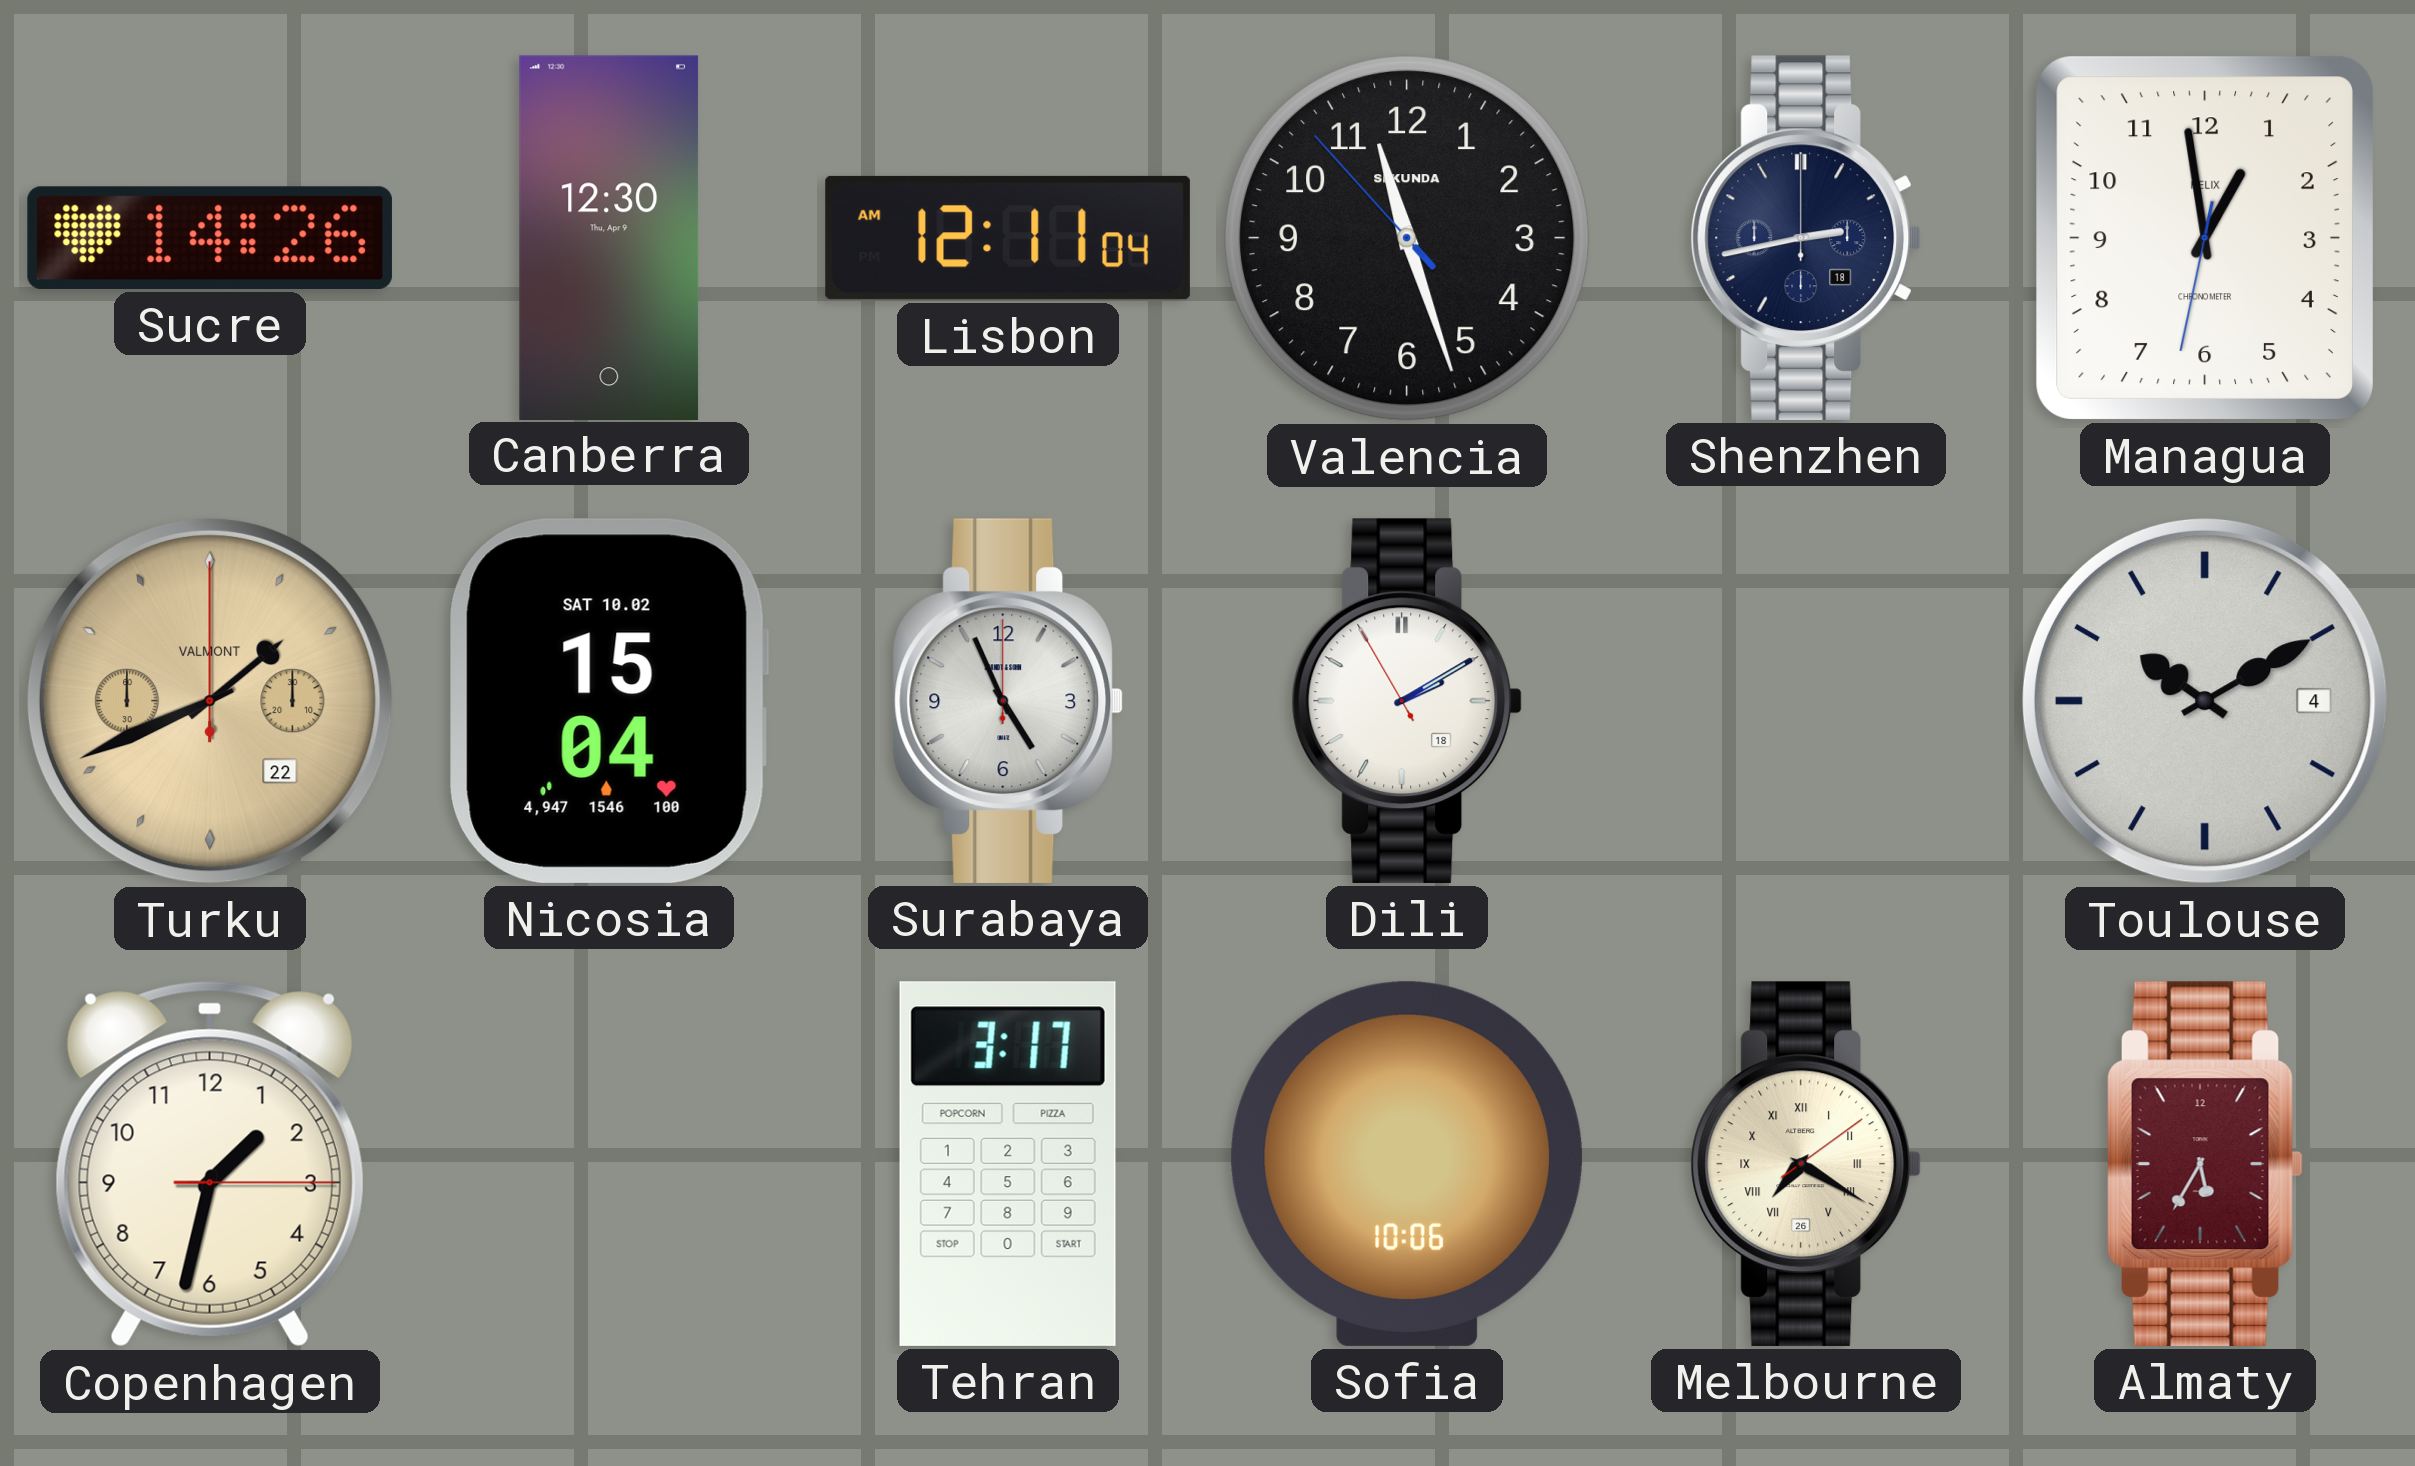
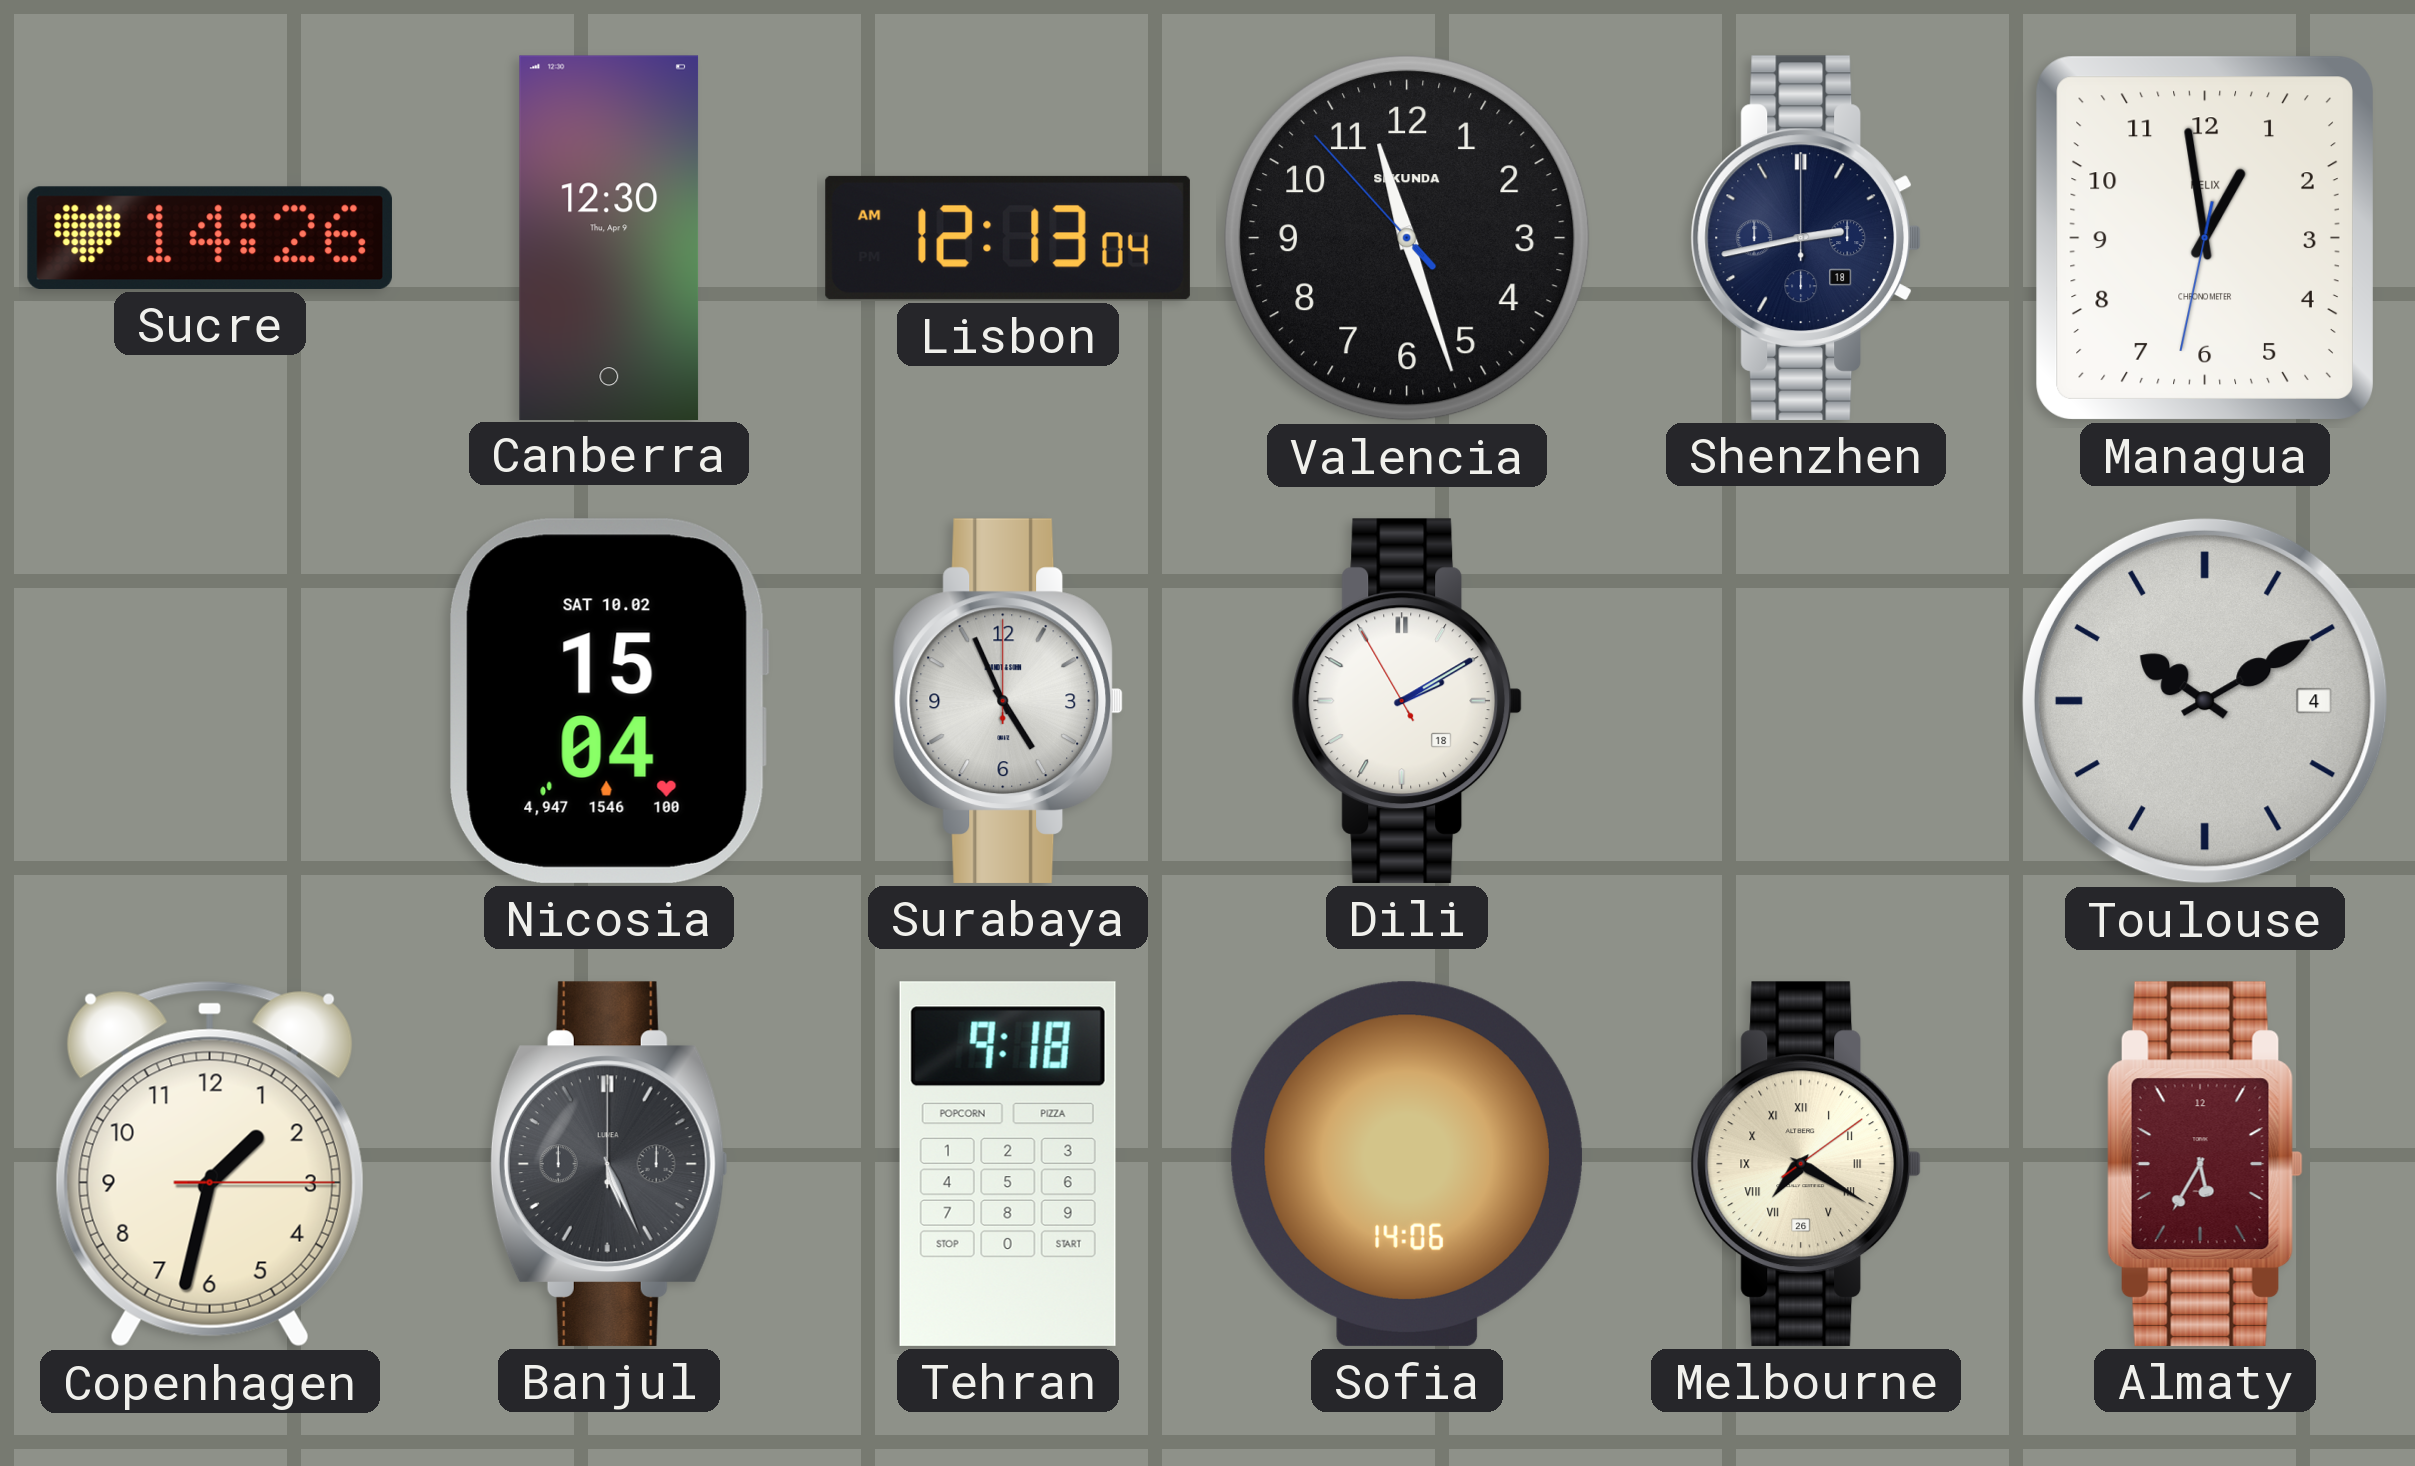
Lisbon: 12:11 -> 12:13
Turku: 1:41 -> none
Banjul: none -> 5:26
Tehran: 3:17 -> 9:18
Sofia: 10:06 -> 14:06
